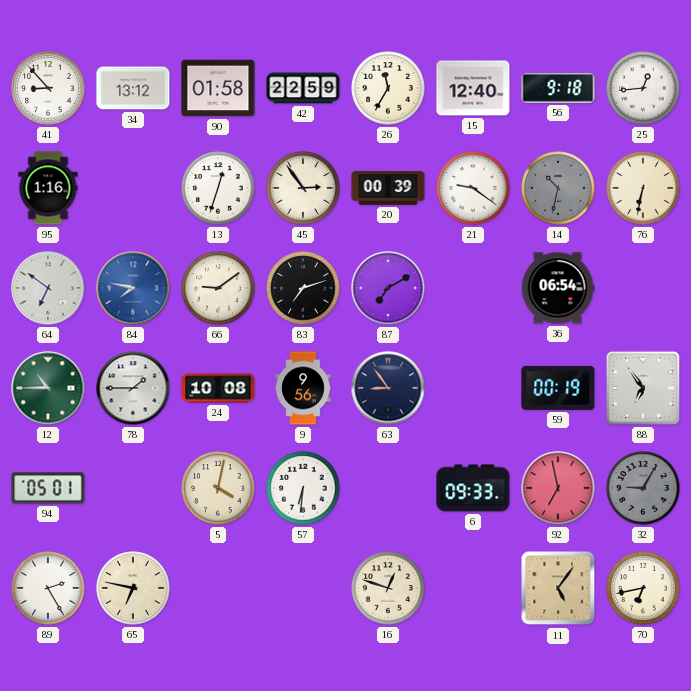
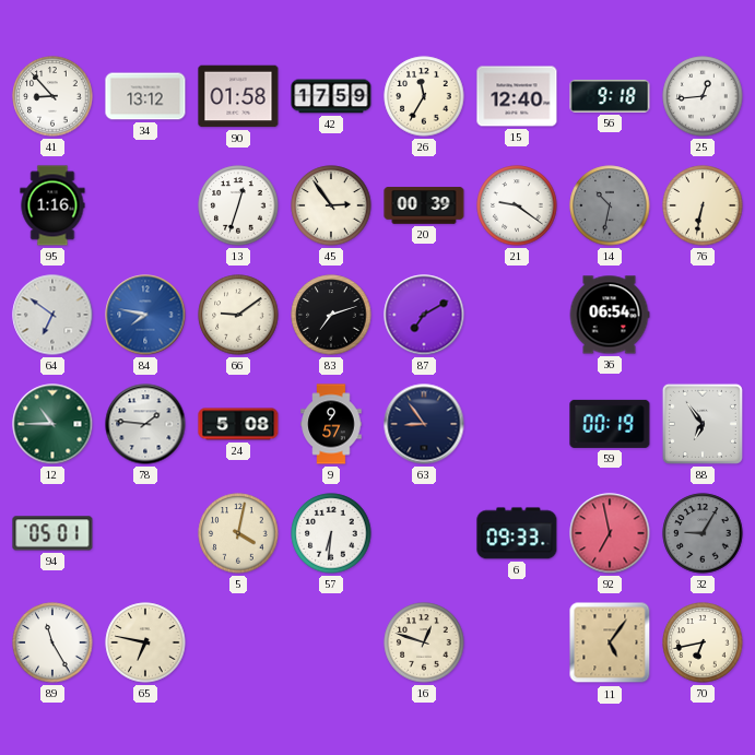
42: 22:59 -> 17:59
78: 1:45 -> 1:46
24: 10:08 -> 5:08
9: 9:56 -> 9:57
89: 2:25 -> 11:25
